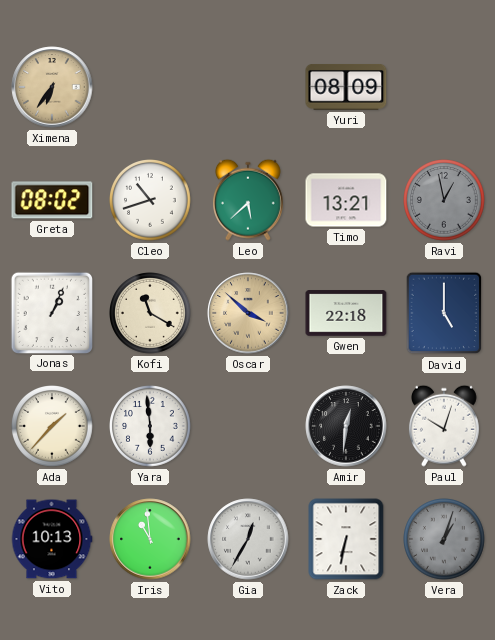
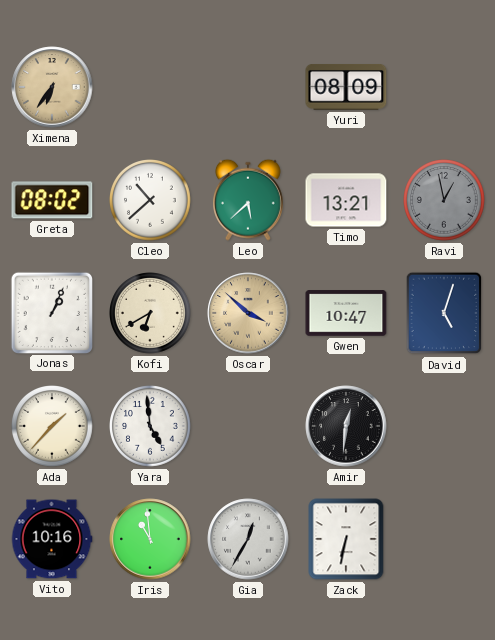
Cleo: 10:42 -> 10:38
Kofi: 11:20 -> 6:40
Gwen: 22:18 -> 10:47
David: 5:00 -> 5:03
Yara: 5:59 -> 4:59
Paul: 10:03 -> none
Vito: 10:13 -> 10:16
Vera: 1:03 -> none
